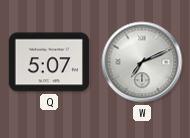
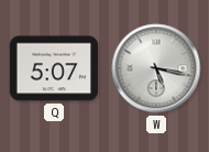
W: 7:11 -> 5:17
